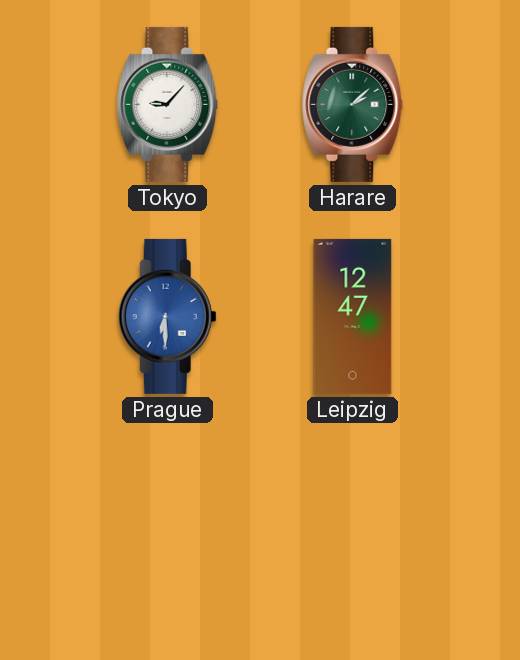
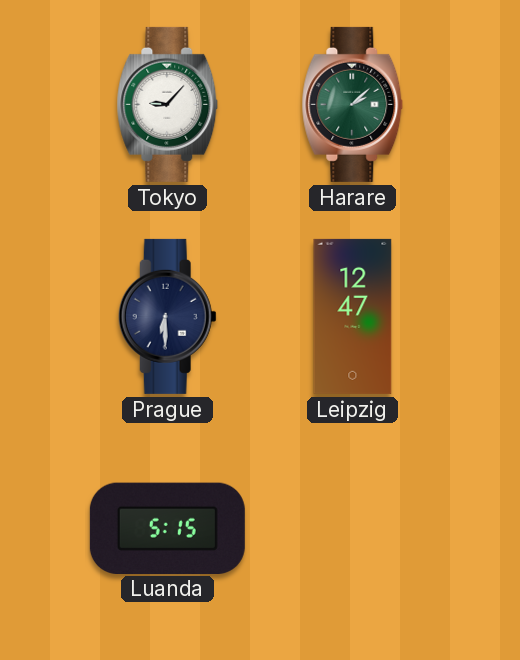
Prague dial: blue -> navy
Luanda: none -> 5:15
